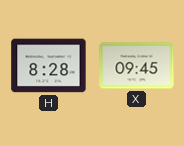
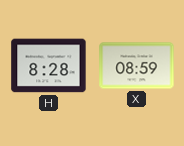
X: 09:45 -> 08:59
